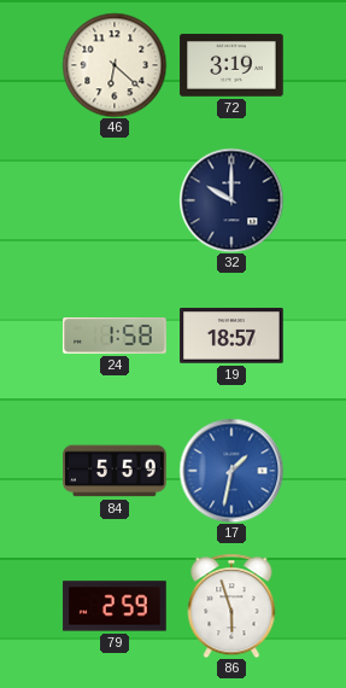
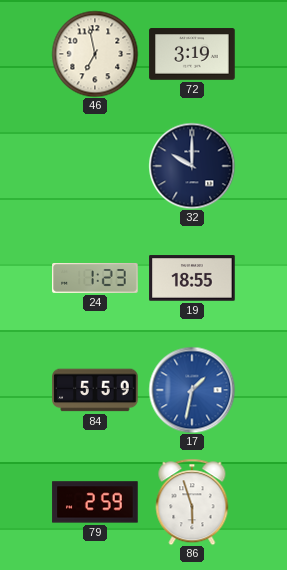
46: 6:22 -> 6:58
24: 1:58 -> 1:23
19: 18:57 -> 18:55
